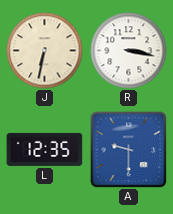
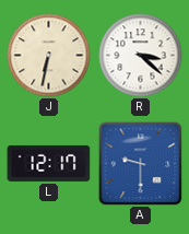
R: 3:17 -> 3:22
L: 12:35 -> 12:17
